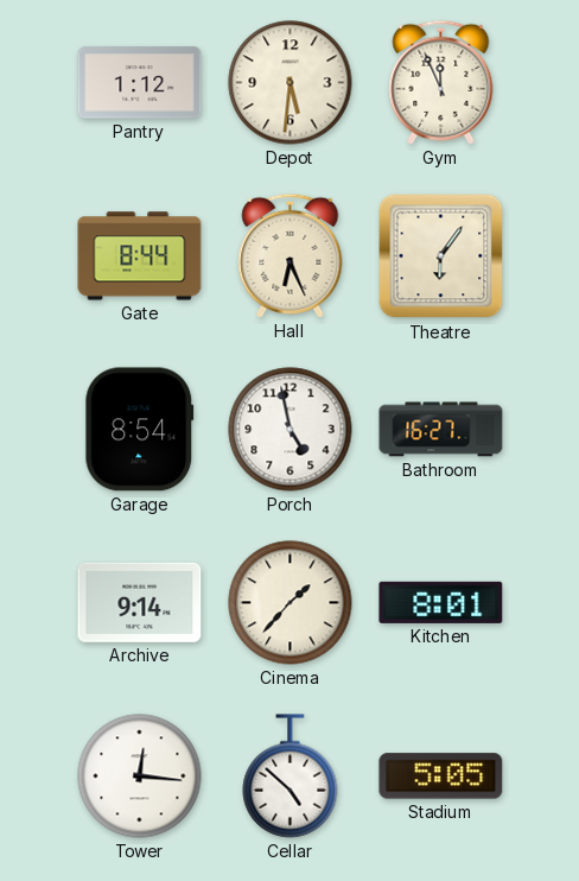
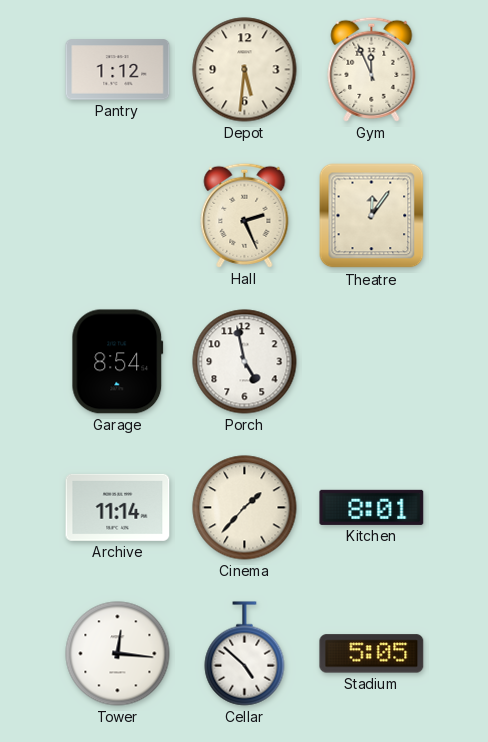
Gate: 8:44 -> none
Hall: 6:26 -> 2:26
Theatre: 6:06 -> 12:06
Bathroom: 16:27 -> none
Archive: 9:14 -> 11:14
